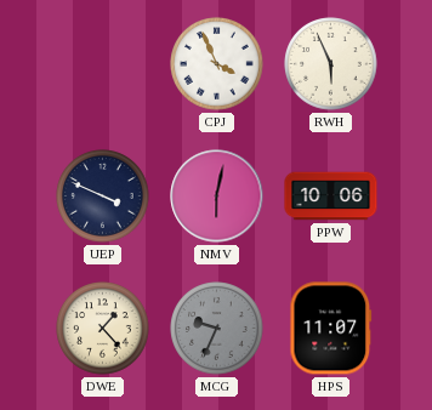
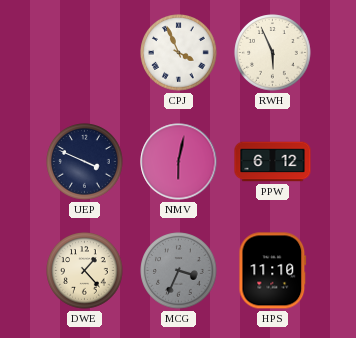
PPW: 10:06 -> 6:12
MCG: 9:34 -> 3:34
HPS: 11:07 -> 11:10
